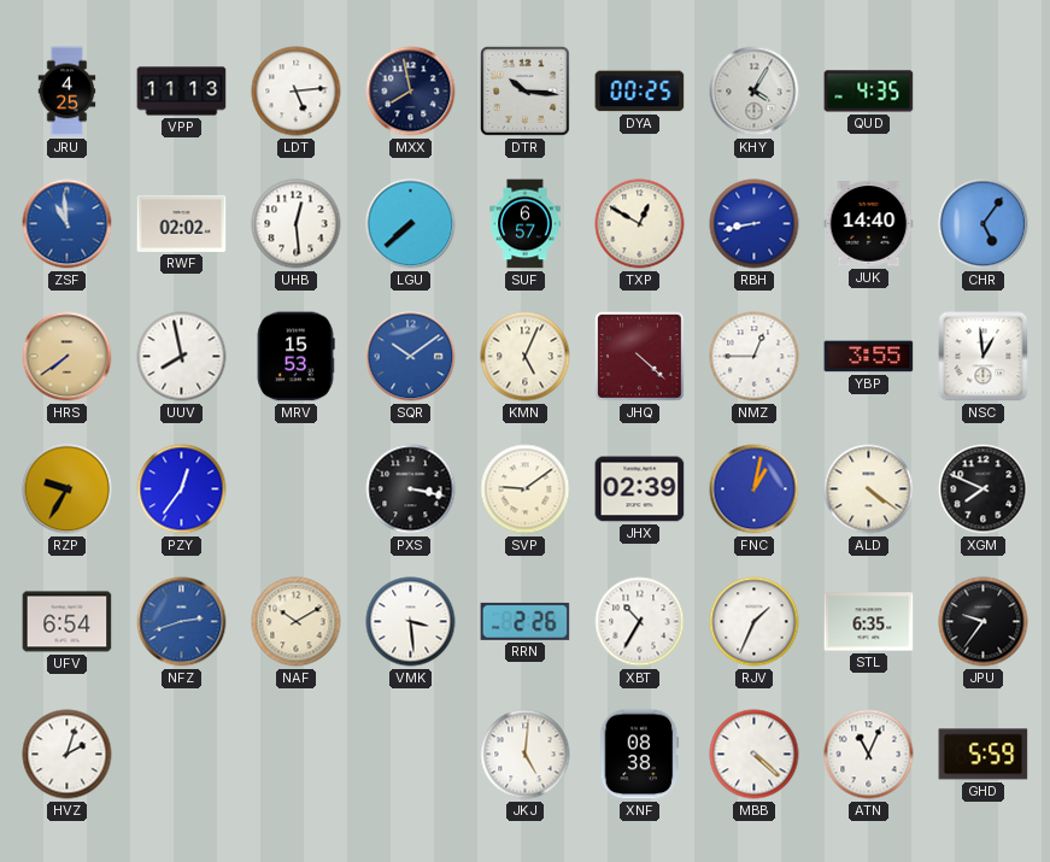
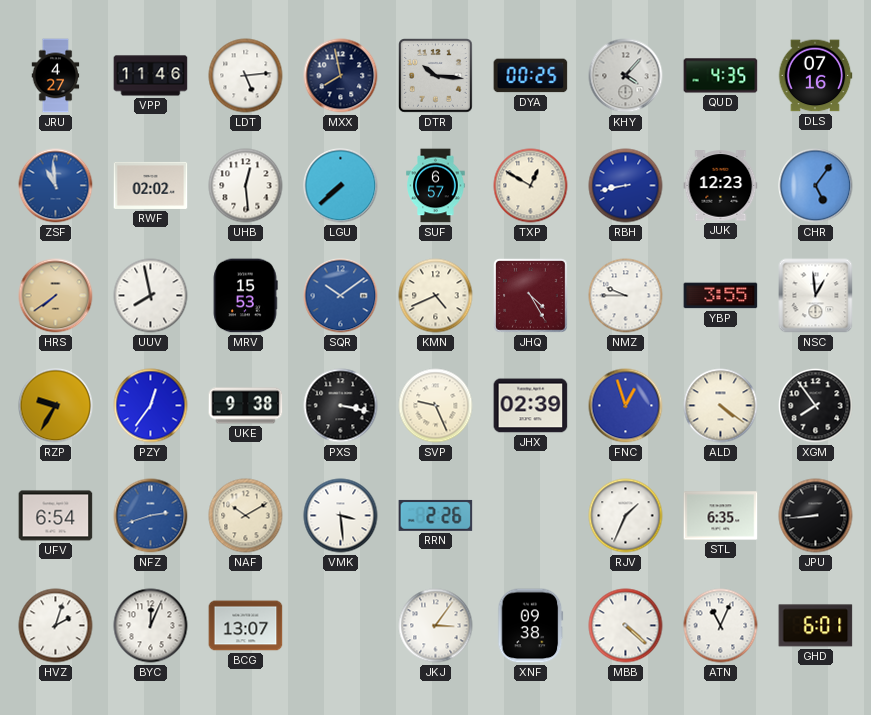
JRU: 4:25 -> 4:27
VPP: 11:13 -> 11:46
KHY: 4:05 -> 4:07
DLS: none -> 07:16
JUK: 14:40 -> 12:23
KMN: 5:04 -> 4:41
JHQ: 4:22 -> 4:25
NMZ: 12:45 -> 9:45
UKE: none -> 9:38
SVP: 9:09 -> 9:26
FNC: 1:02 -> 12:57
XGM: 7:49 -> 7:54
XBT: 10:35 -> none
JPU: 9:36 -> 8:44
BYC: none -> 12:04
BCG: none -> 13:07
JKJ: 5:01 -> 3:06
XNF: 08:38 -> 09:38
GHD: 5:59 -> 6:01
